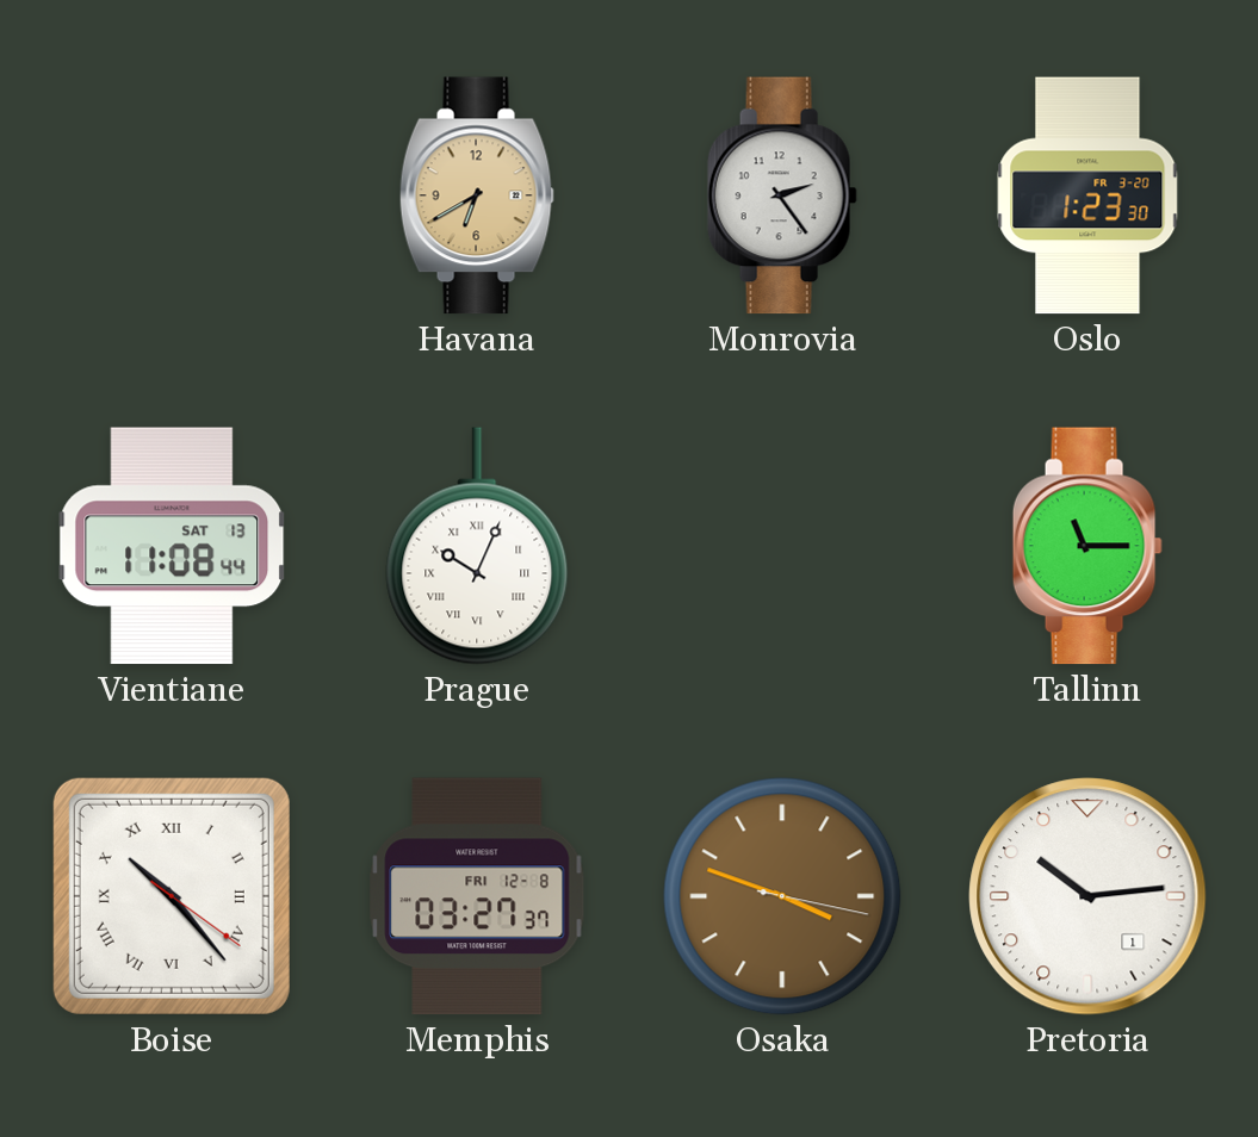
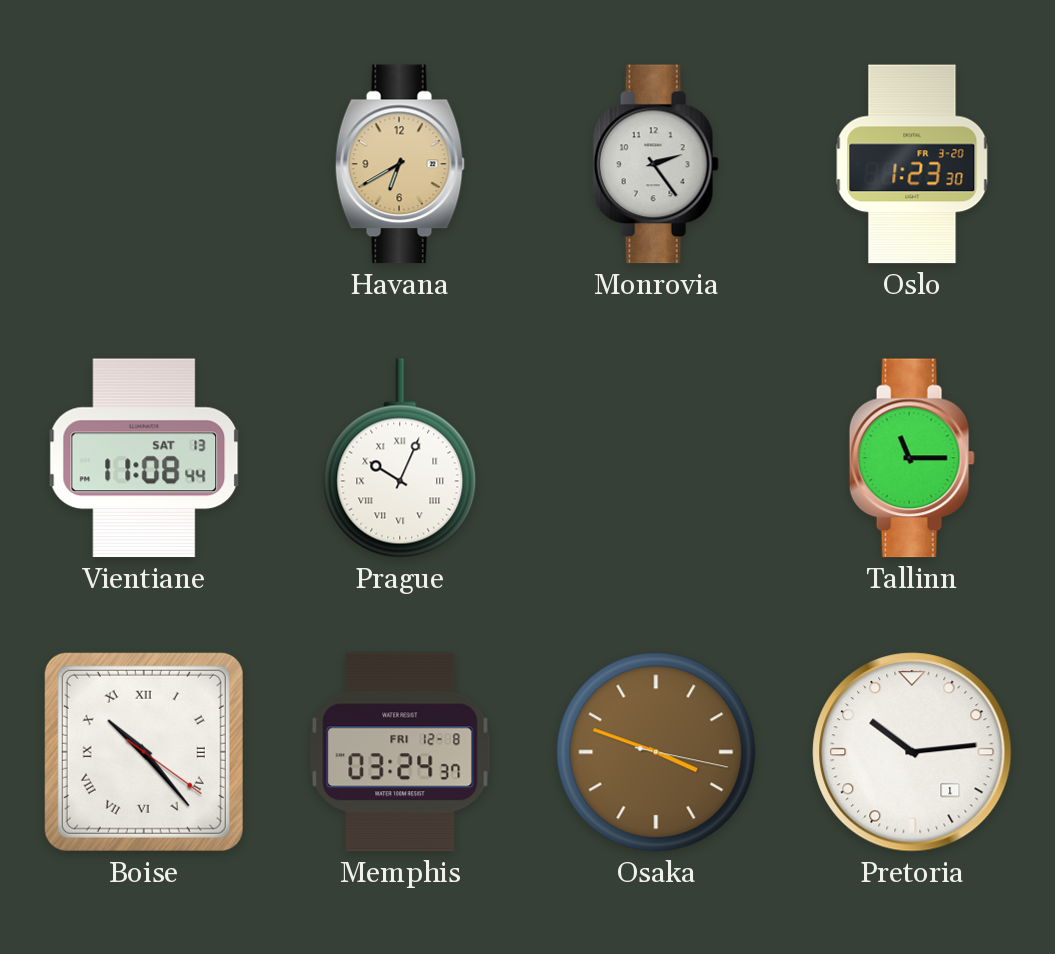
Memphis: 03:27 -> 03:24
